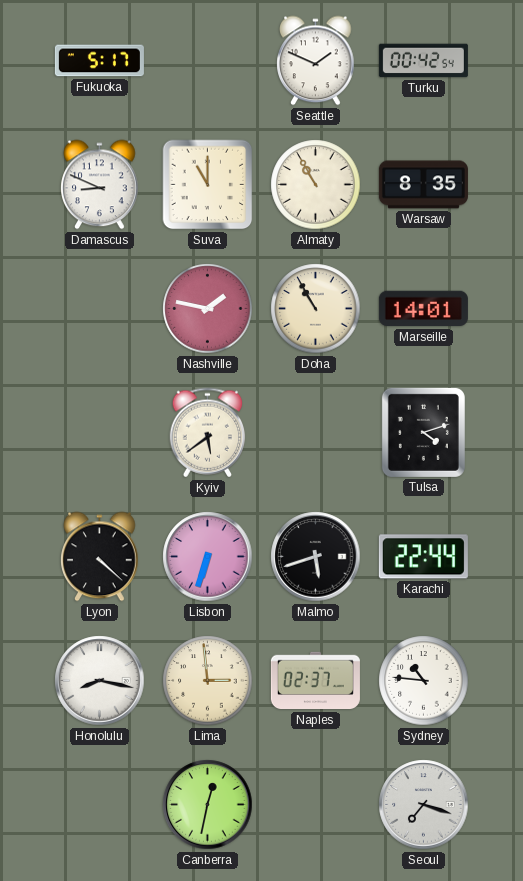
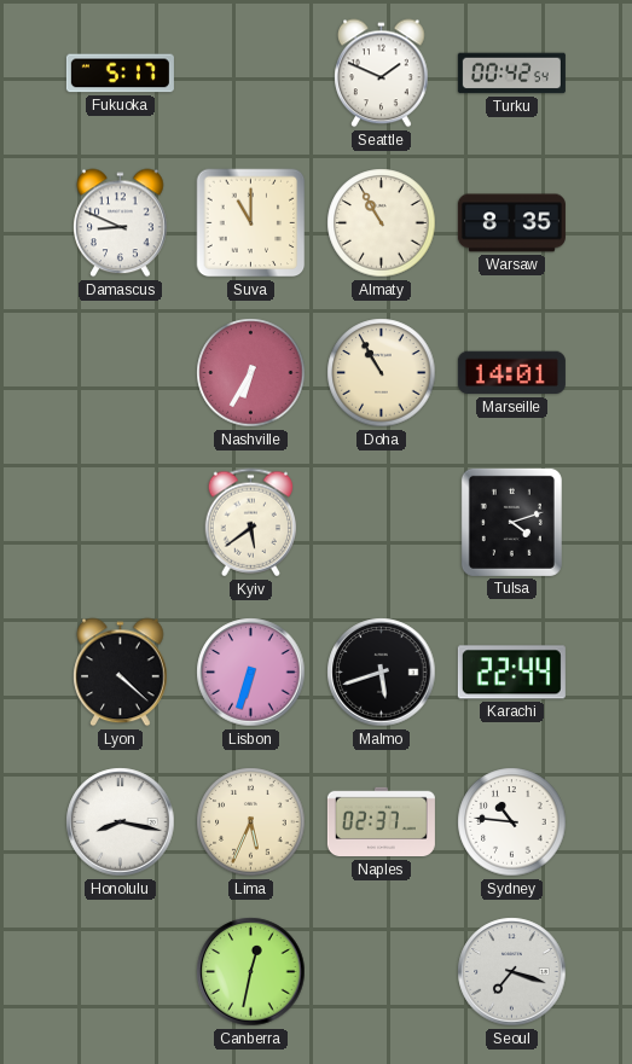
Nashville: 1:47 -> 6:35
Lima: 2:59 -> 5:34
